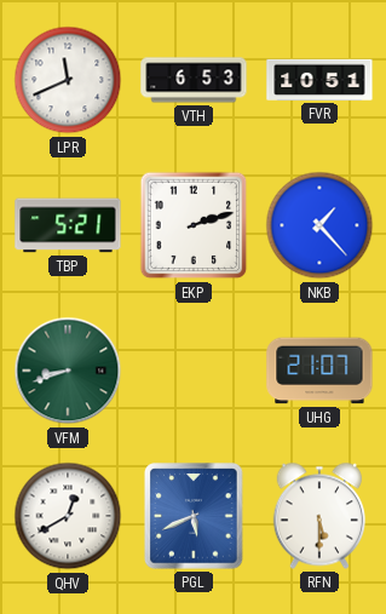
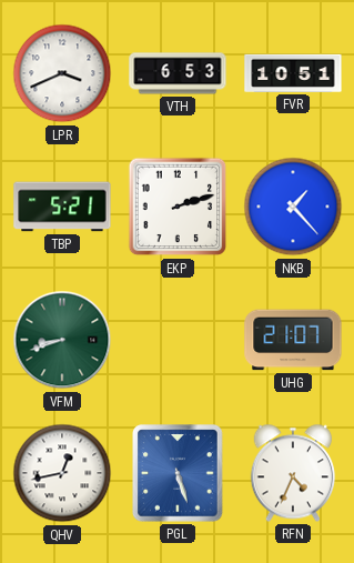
LPR: 11:41 -> 3:41
QHV: 12:40 -> 12:43
PGL: 5:41 -> 5:27
RFN: 5:30 -> 4:34
